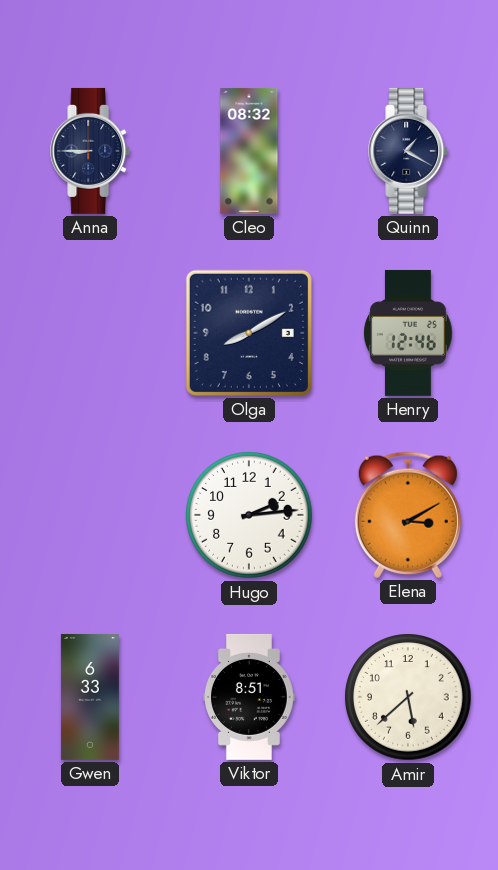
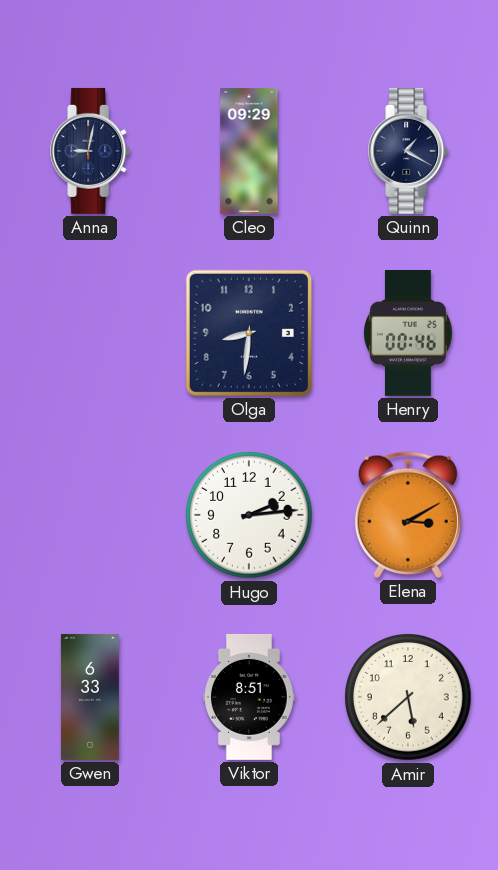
Anna: 8:45 -> 9:02
Cleo: 08:32 -> 09:29
Olga: 8:10 -> 8:31
Henry: 12:46 -> 00:46
